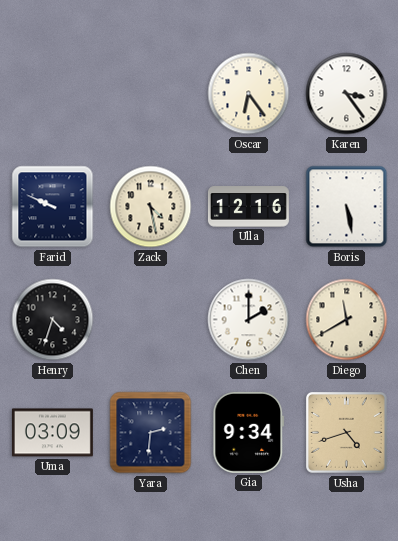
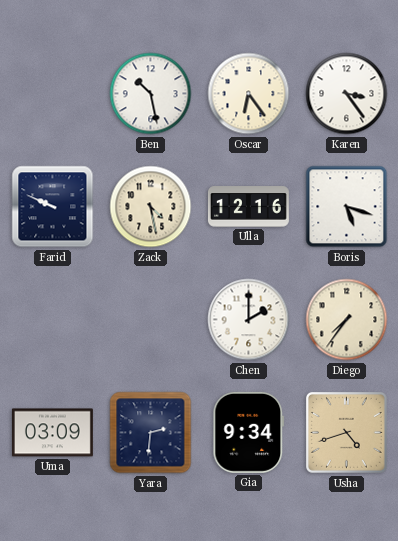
Ben: none -> 10:28
Boris: 5:28 -> 5:18
Henry: 4:33 -> none
Diego: 11:40 -> 7:36
